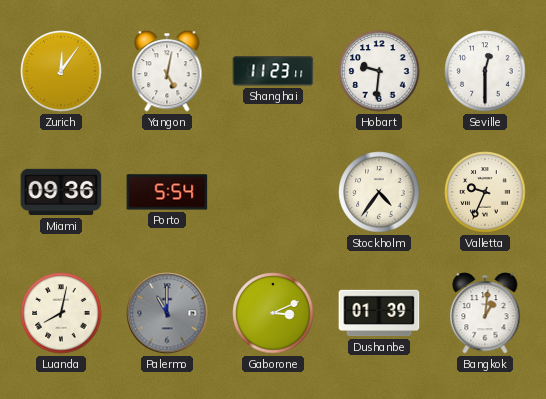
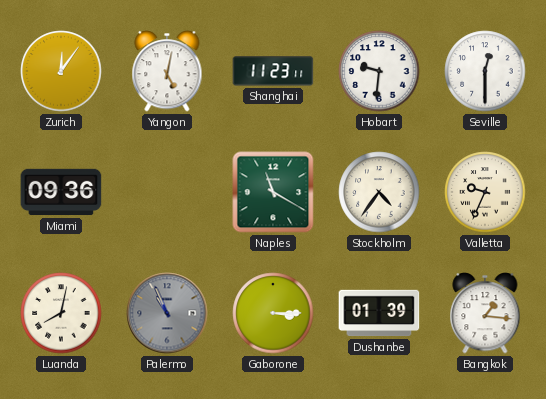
Porto: 5:54 -> none
Naples: none -> 11:20
Palermo: 11:00 -> 10:56
Gaborone: 3:11 -> 3:15
Bangkok: 1:01 -> 1:16
